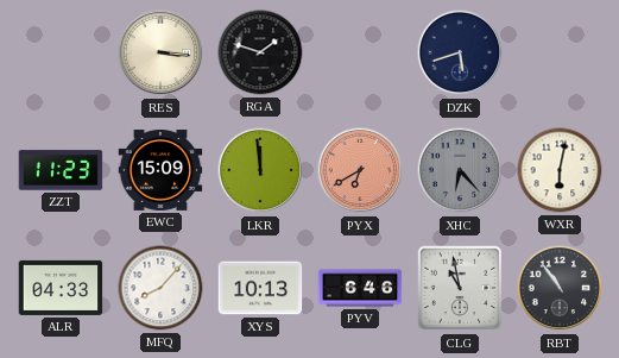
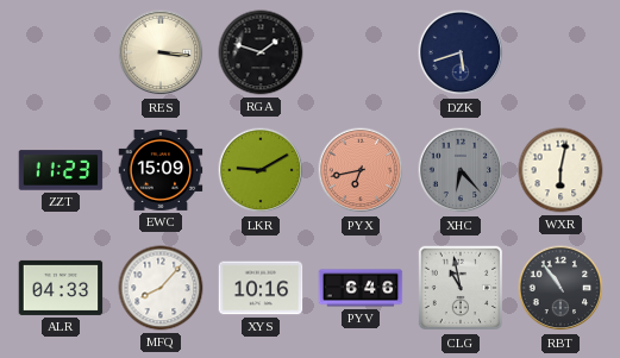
LKR: 11:59 -> 9:10
PYX: 6:40 -> 6:43
XYS: 10:13 -> 10:16
